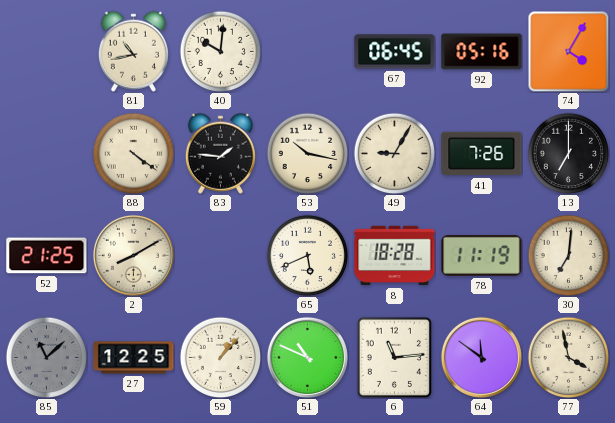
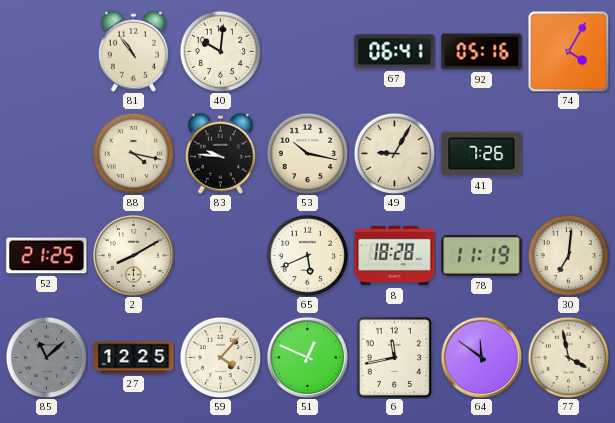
81: 10:43 -> 10:54
67: 06:45 -> 06:41
88: 4:21 -> 4:17
83: 1:46 -> 9:46
13: 7:00 -> none
59: 1:07 -> 4:07
51: 10:49 -> 12:49
6: 11:14 -> 11:43
